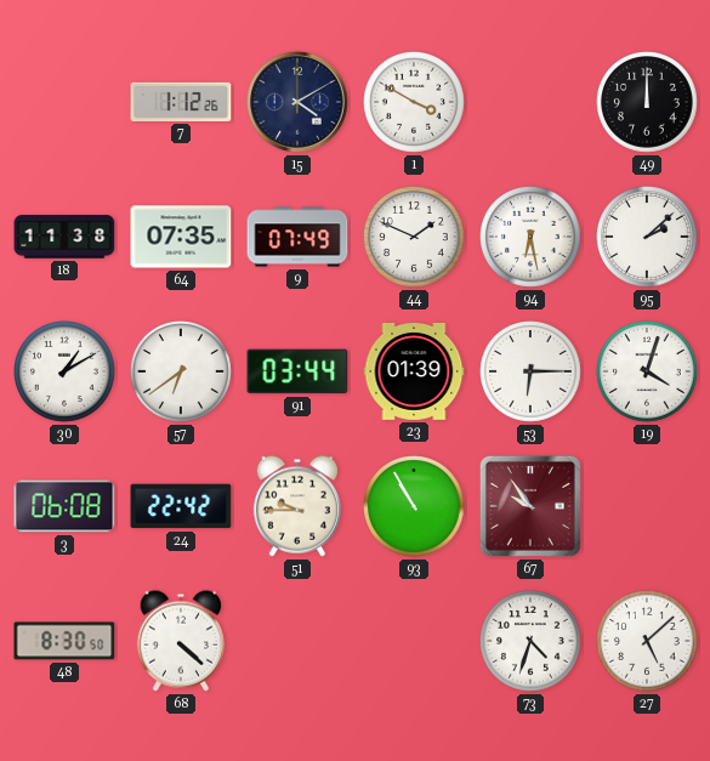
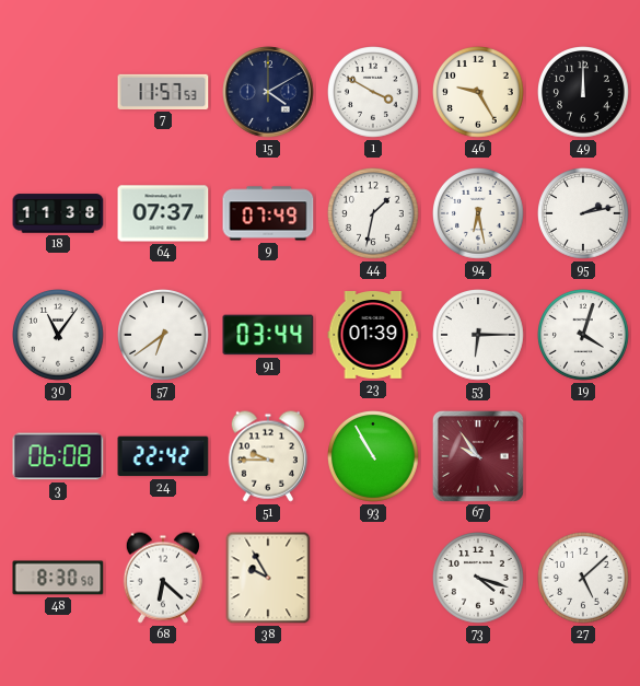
7: 1:12 -> 11:57
46: none -> 9:25
64: 07:35 -> 07:37
44: 1:49 -> 1:32
95: 2:08 -> 2:13
30: 1:10 -> 11:06
68: 4:22 -> 6:22
38: none -> 9:55
73: 4:33 -> 4:18
